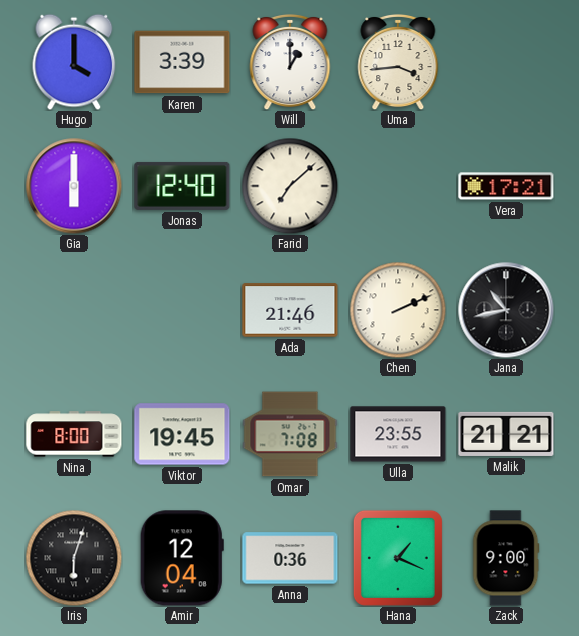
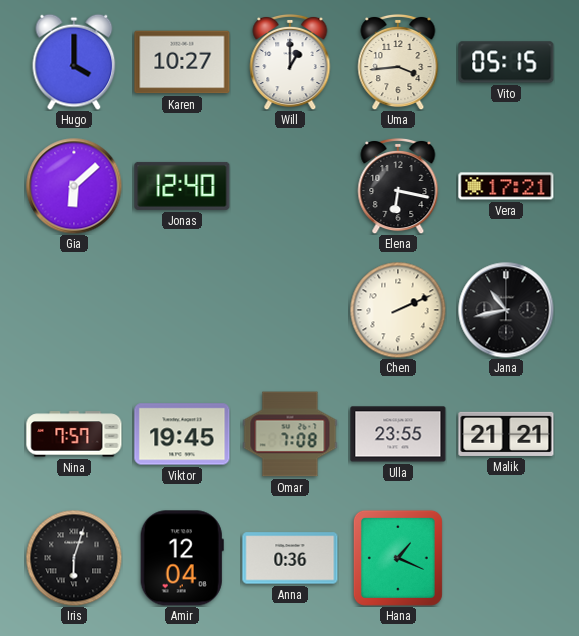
Karen: 3:39 -> 10:27
Vito: none -> 05:15
Gia: 6:00 -> 6:08
Farid: 7:08 -> none
Elena: none -> 6:17
Ada: 21:46 -> none
Nina: 8:00 -> 7:57
Zack: 9:00 -> none
